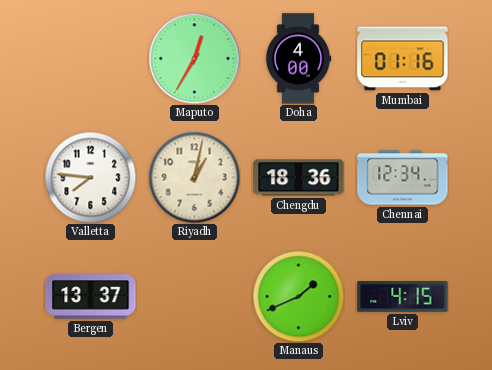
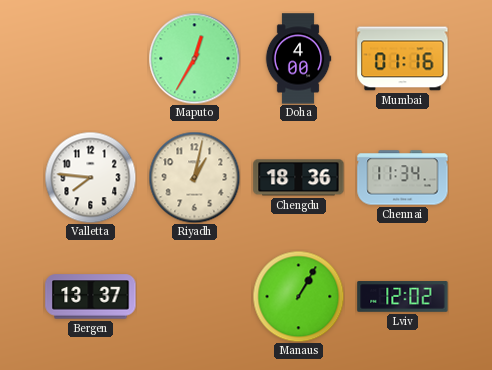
Chennai: 12:34 -> 11:34
Manaus: 1:41 -> 1:05
Lviv: 4:15 -> 12:02
